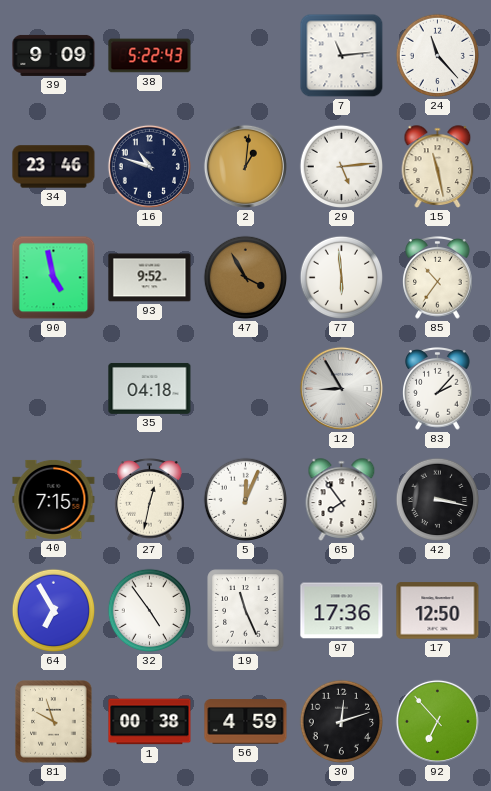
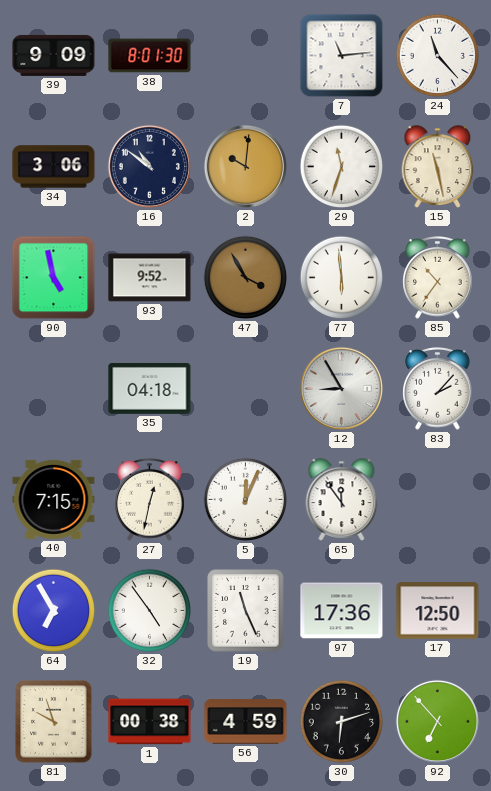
38: 5:22 -> 8:01
34: 23:46 -> 3:06
16: 10:48 -> 10:51
2: 1:01 -> 10:01
29: 5:14 -> 11:33
65: 7:54 -> 11:54
42: 3:17 -> none
30: 12:12 -> 6:12
